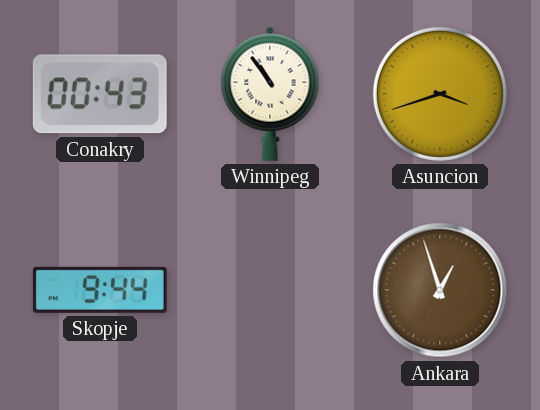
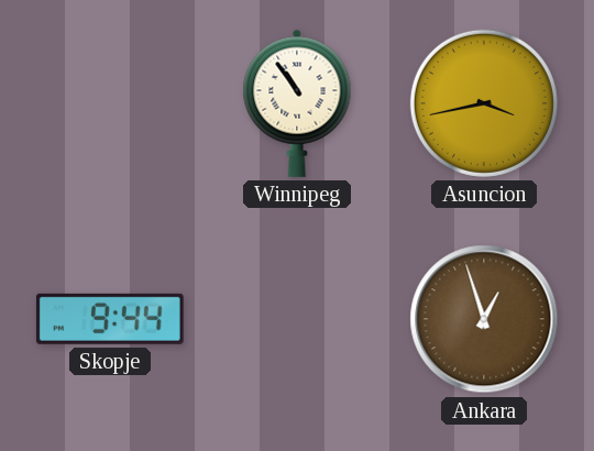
Conakry: 00:43 -> none
Asuncion: 3:42 -> 3:43
